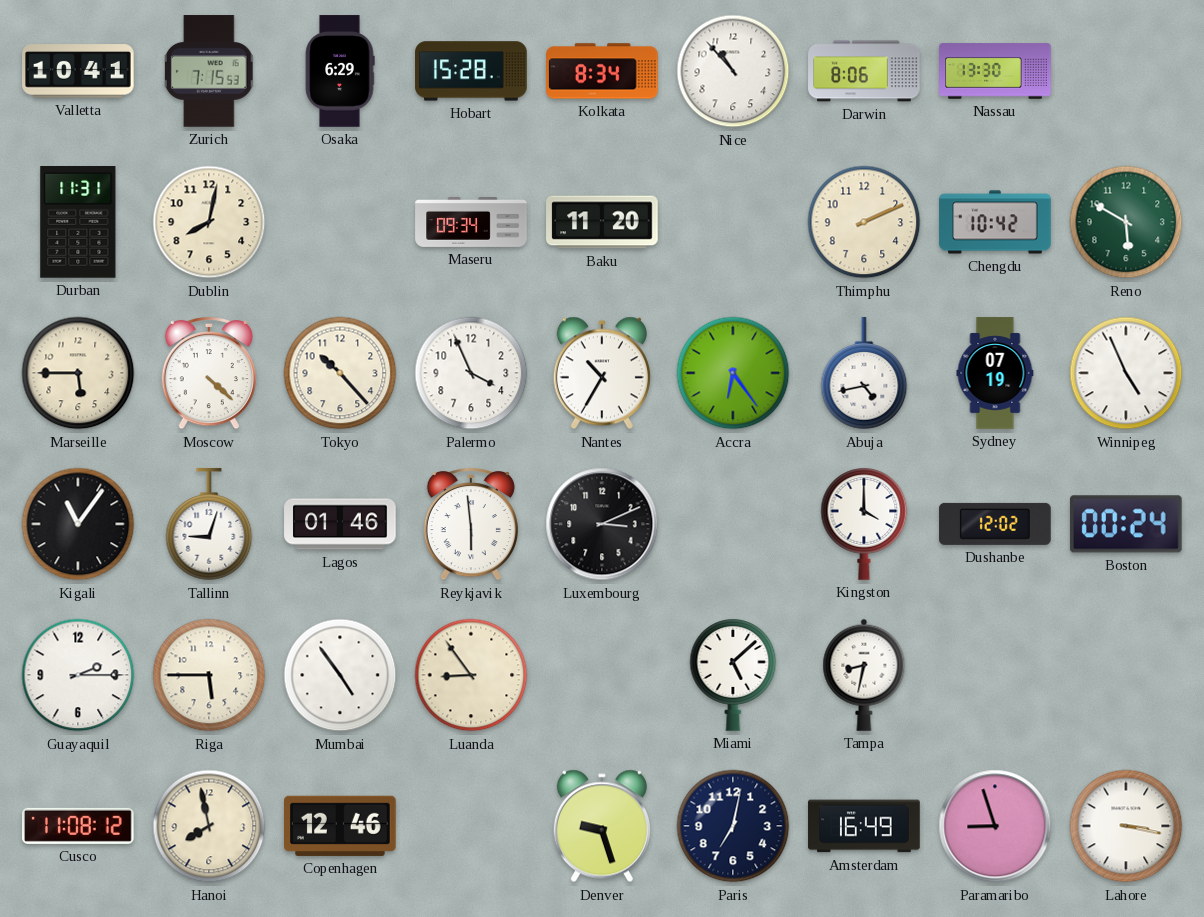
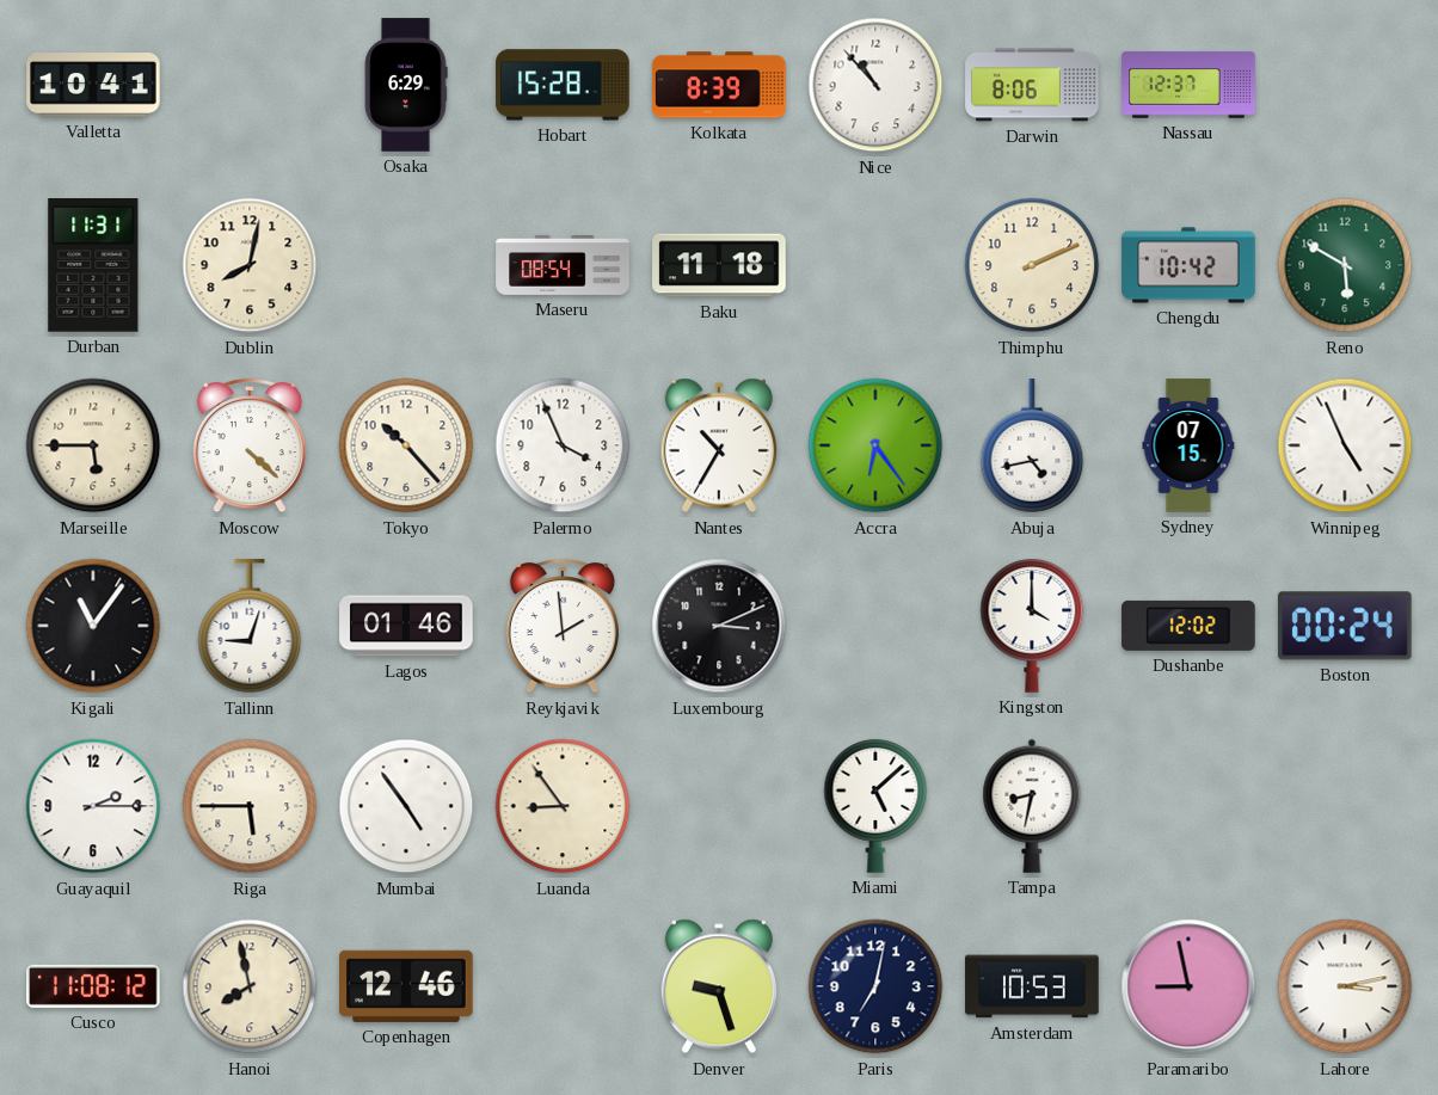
Zurich: 7:15 -> none
Kolkata: 8:34 -> 8:39
Nassau: 13:30 -> 12:37
Maseru: 09:34 -> 08:54
Baku: 11:20 -> 11:18
Sydney: 07:19 -> 07:15
Reykjavik: 5:59 -> 1:59
Amsterdam: 16:49 -> 10:53
Paramaribo: 8:57 -> 8:58
Lahore: 3:17 -> 3:13
